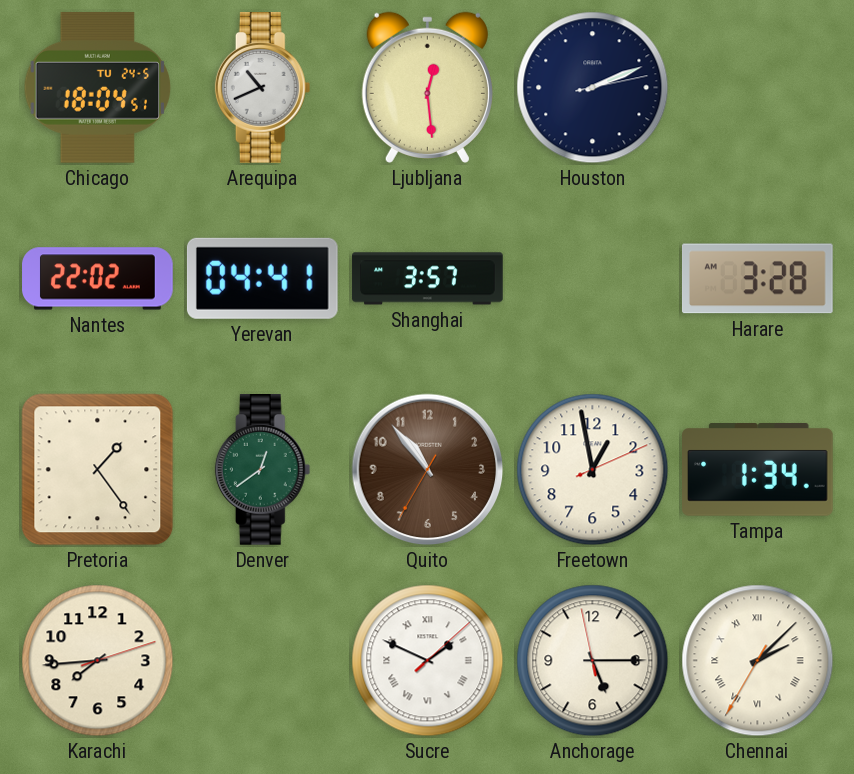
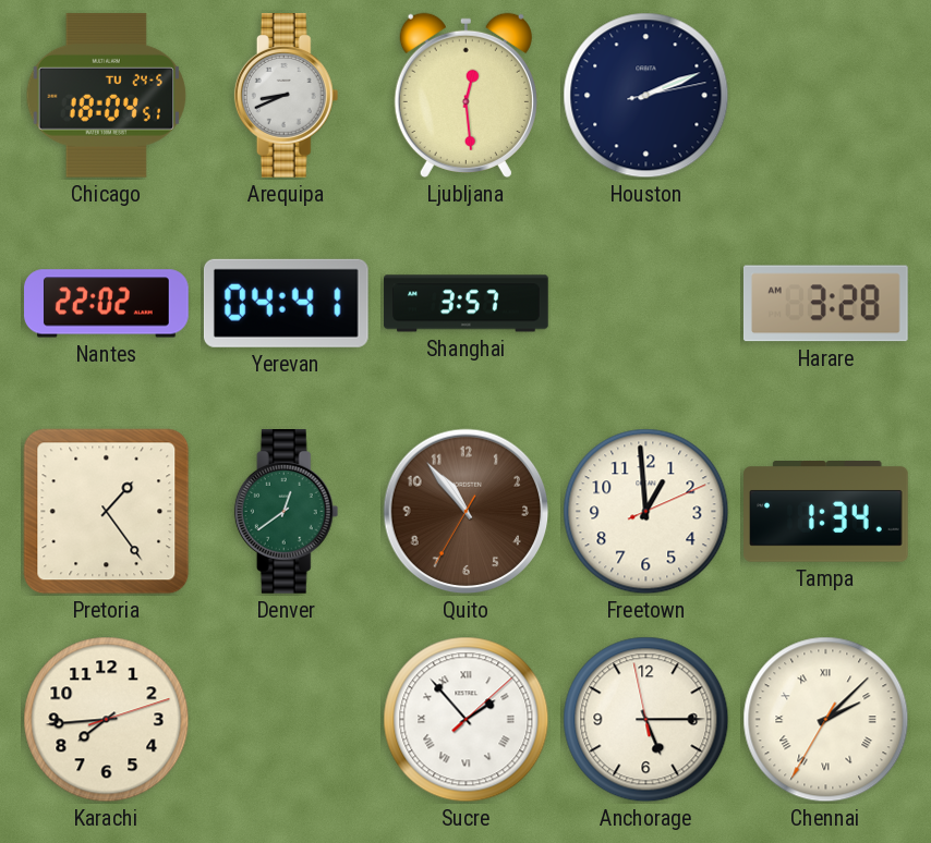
Arequipa: 10:41 -> 8:41
Freetown: 12:58 -> 12:59
Sucre: 1:49 -> 1:53
